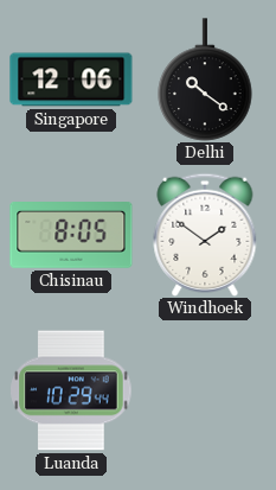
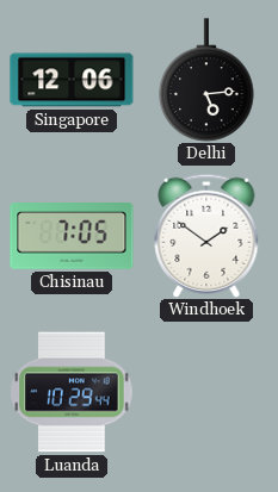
Delhi: 10:21 -> 5:14
Chisinau: 8:05 -> 7:05
